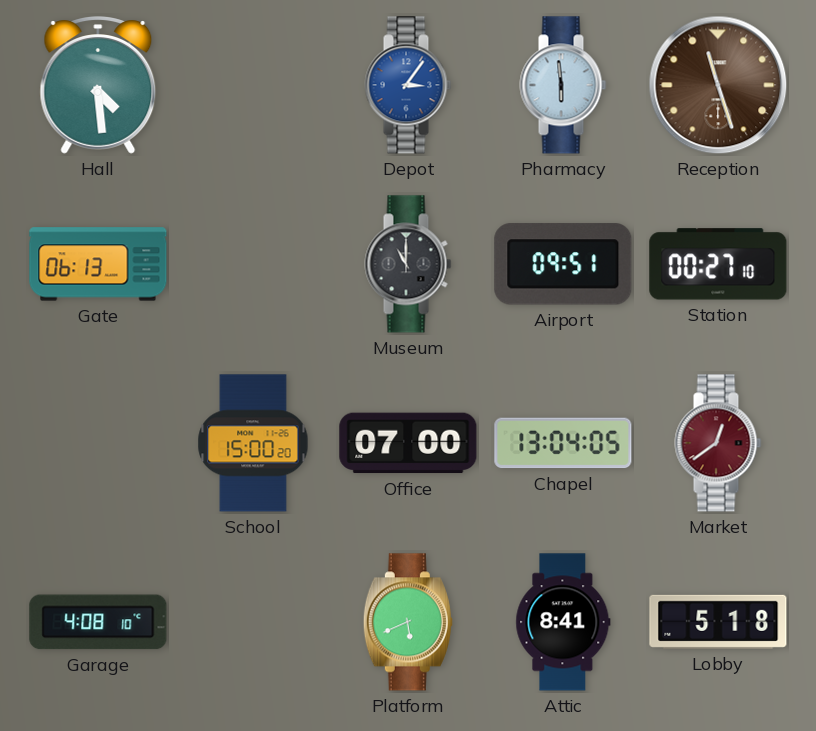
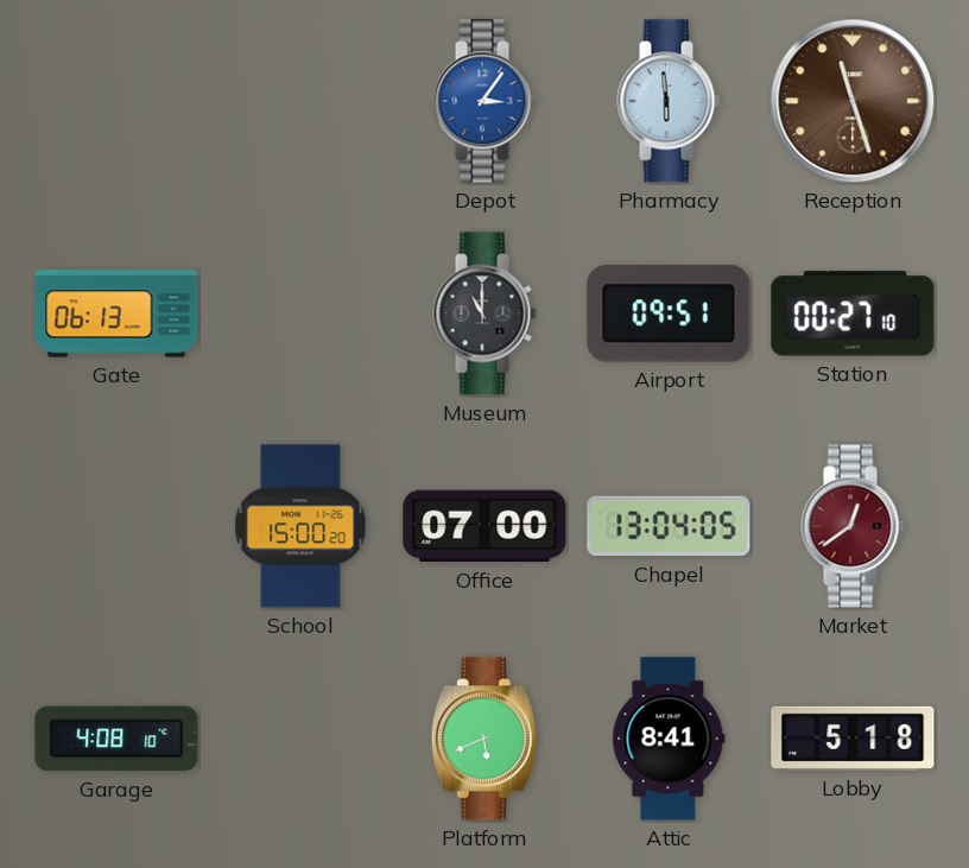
Hall: 4:29 -> none
